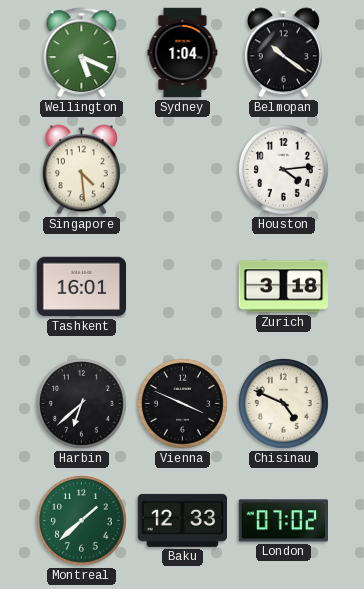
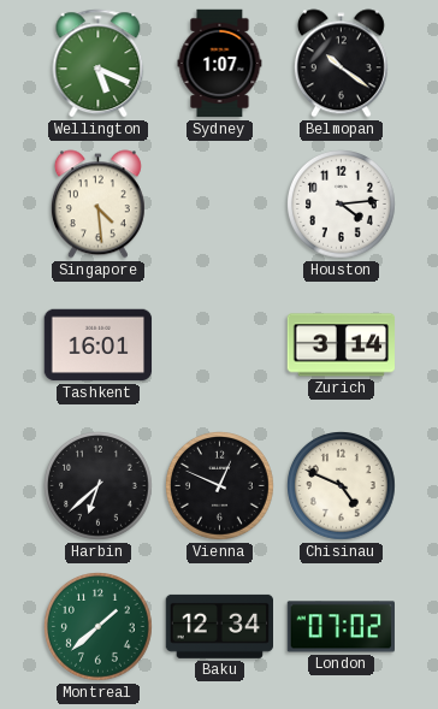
Sydney: 1:04 -> 1:07
Zurich: 3:18 -> 3:14
Vienna: 3:49 -> 12:49
Baku: 12:33 -> 12:34
